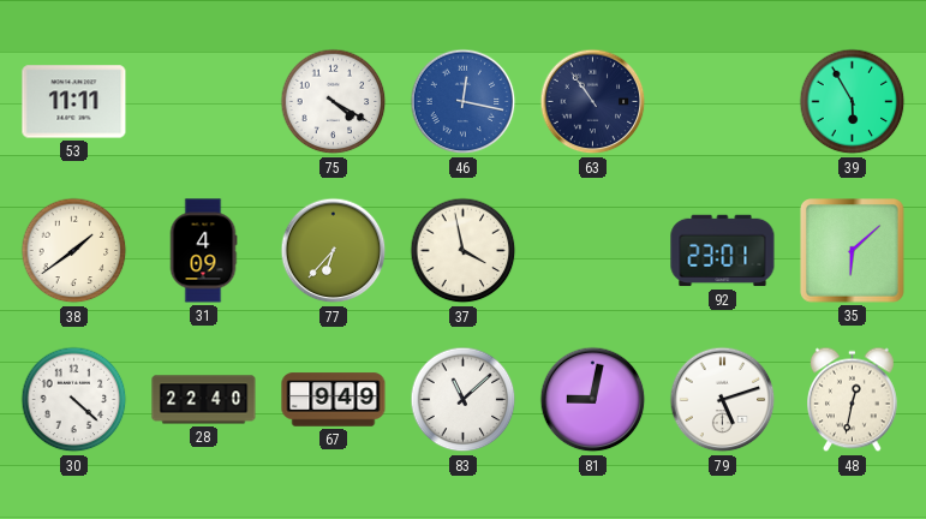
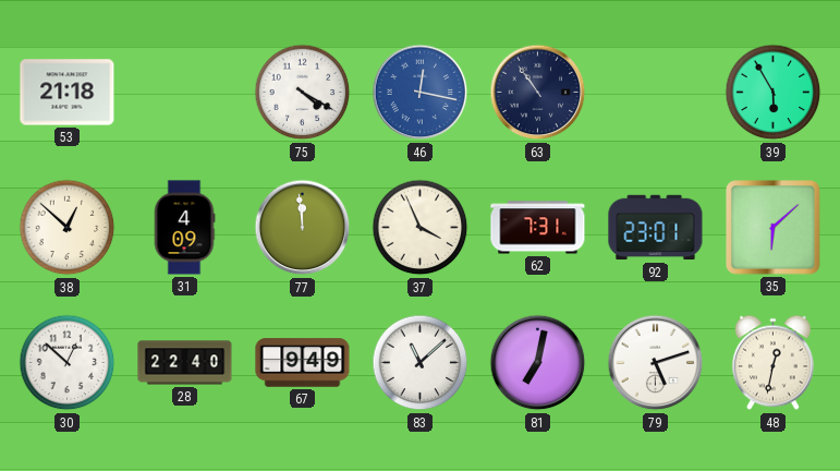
53: 11:11 -> 21:18
38: 1:39 -> 12:52
77: 6:37 -> 11:59
37: 3:58 -> 3:56
62: none -> 7:31
30: 4:22 -> 12:52
81: 9:02 -> 7:02
